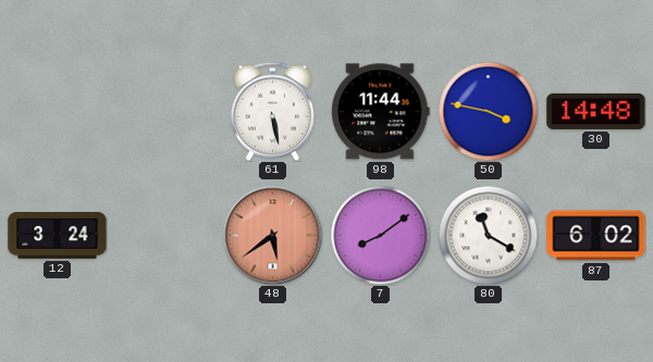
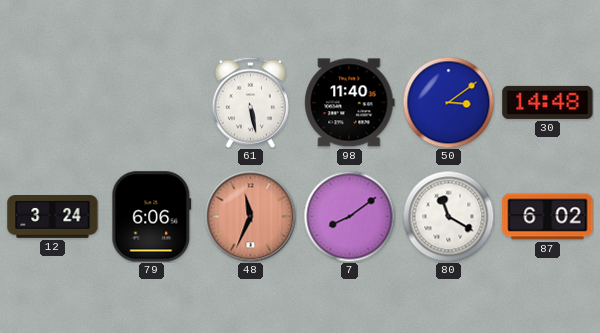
98: 11:44 -> 11:40
50: 3:47 -> 3:09
79: none -> 6:06
48: 5:39 -> 11:34
